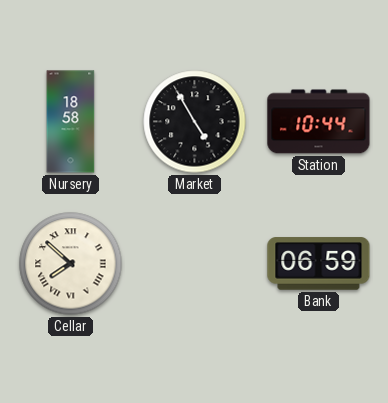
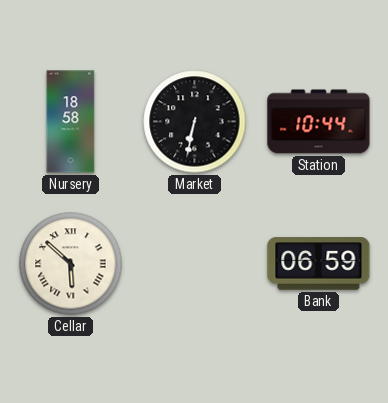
Market: 4:55 -> 6:32
Cellar: 7:52 -> 5:52
